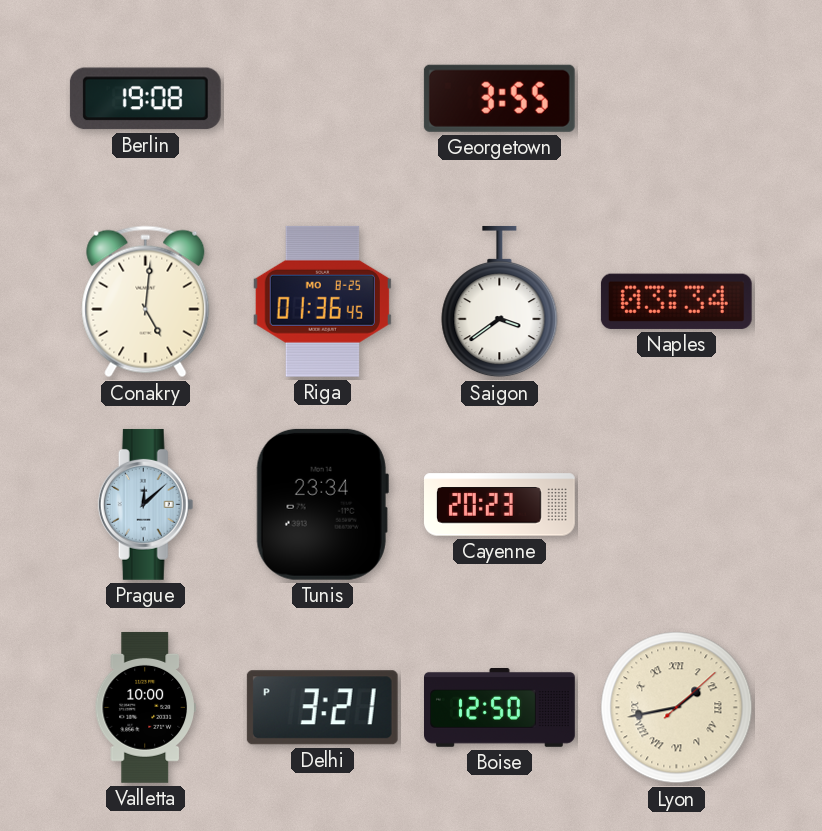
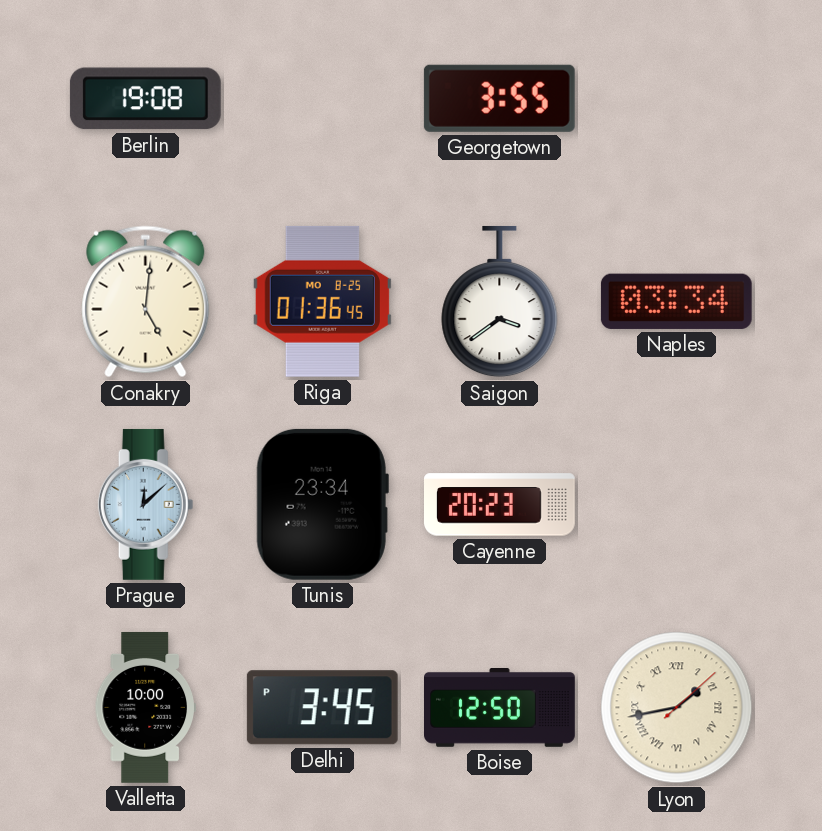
Delhi: 3:21 -> 3:45
